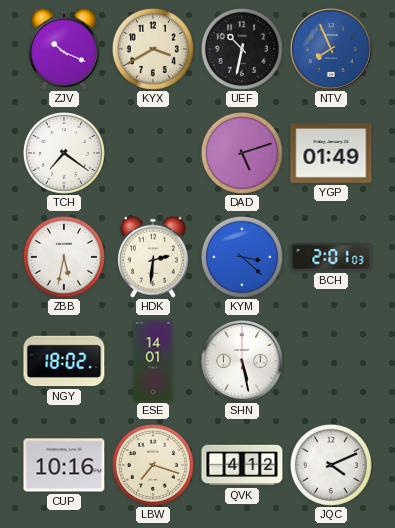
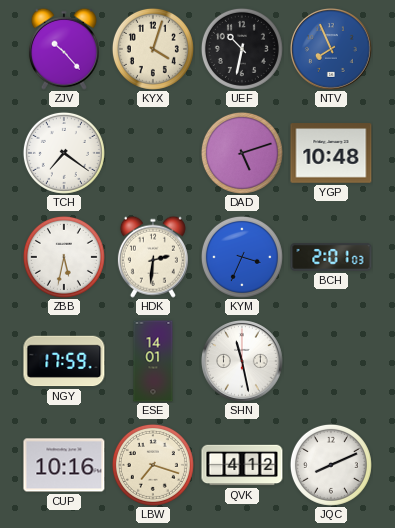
ZJV: 10:19 -> 10:23
KYX: 3:40 -> 4:03
YGP: 01:49 -> 10:48
KYM: 3:22 -> 3:34
NGY: 18:02 -> 17:59
SHN: 5:28 -> 11:28
JQC: 4:11 -> 8:11
